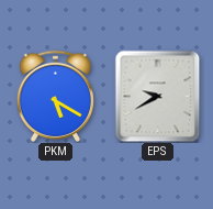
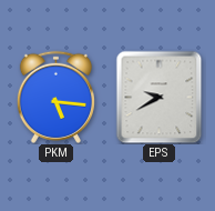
PKM: 5:20 -> 5:16
